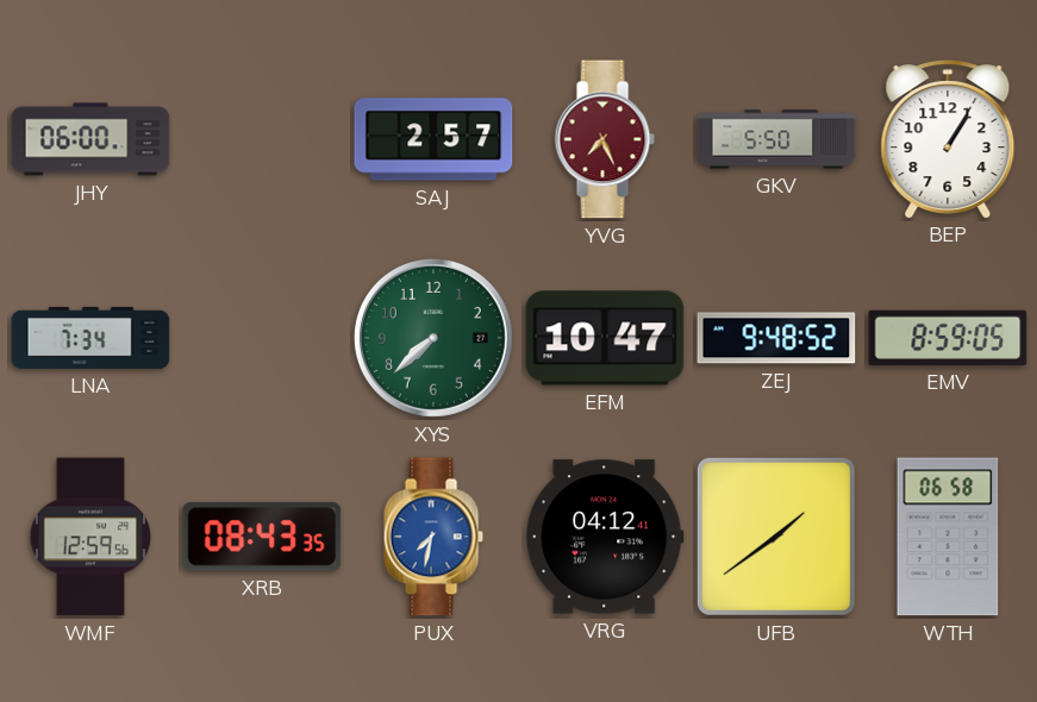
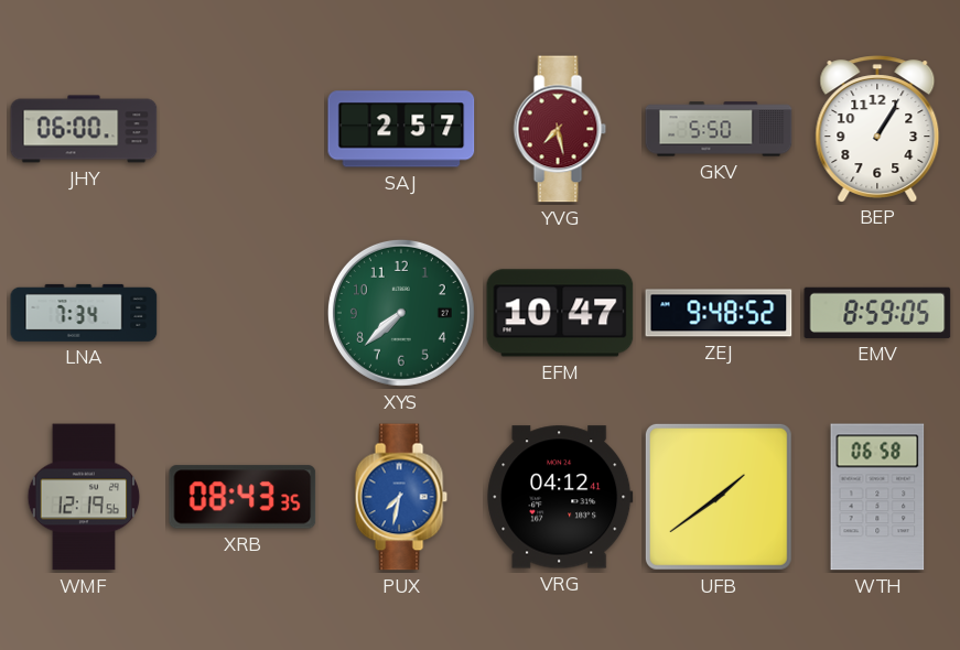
YVG: 7:26 -> 7:28
WMF: 12:59 -> 12:19
